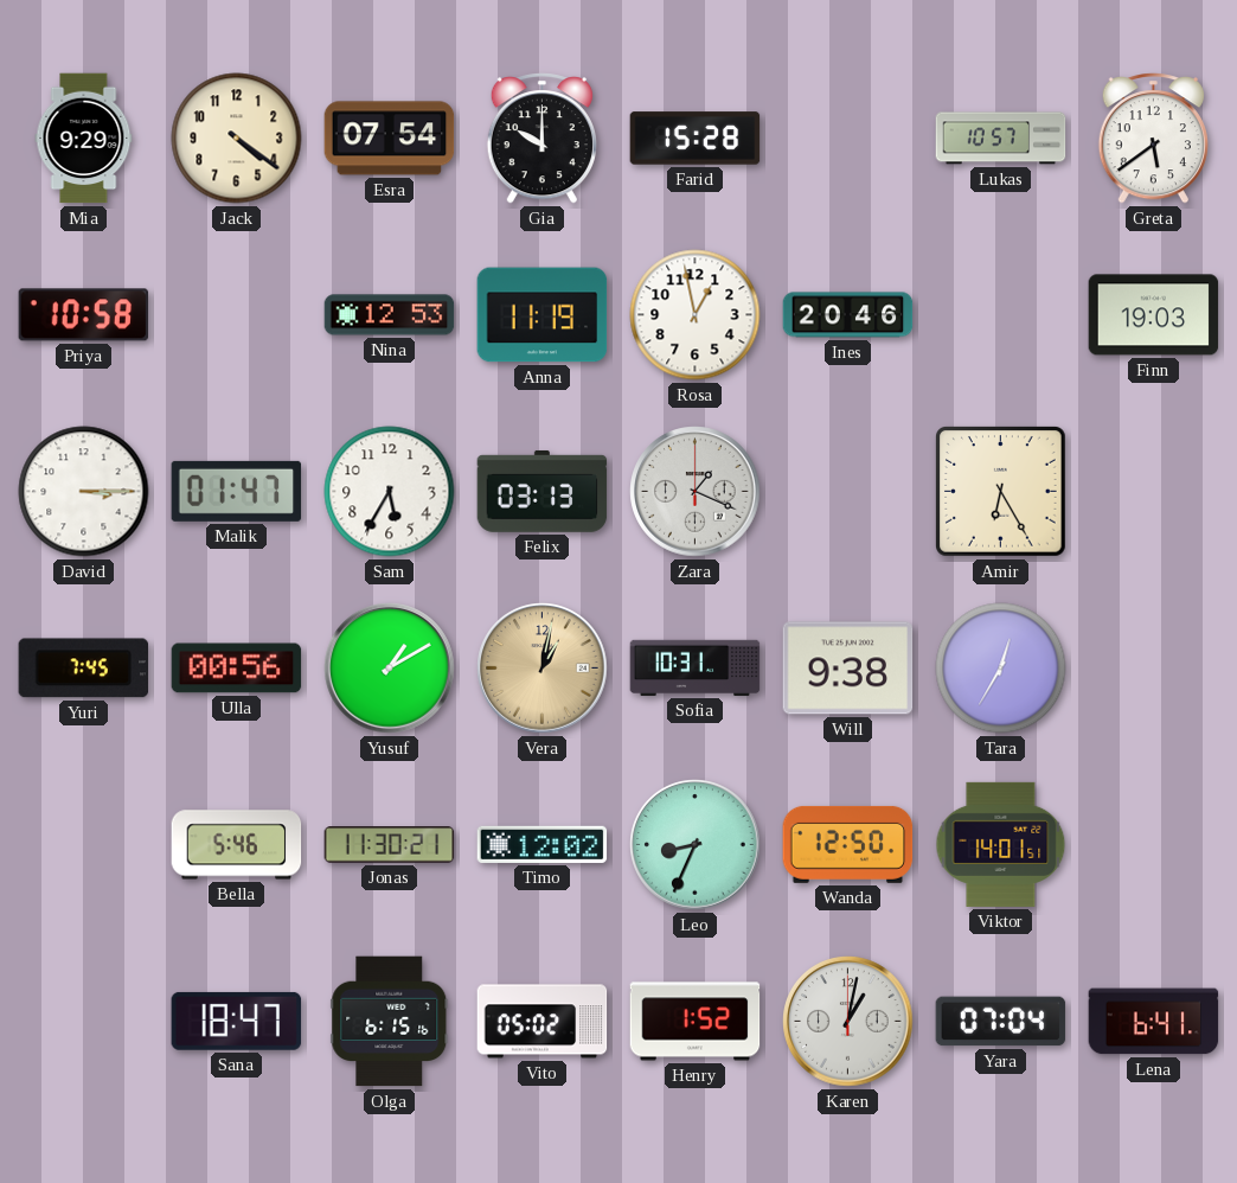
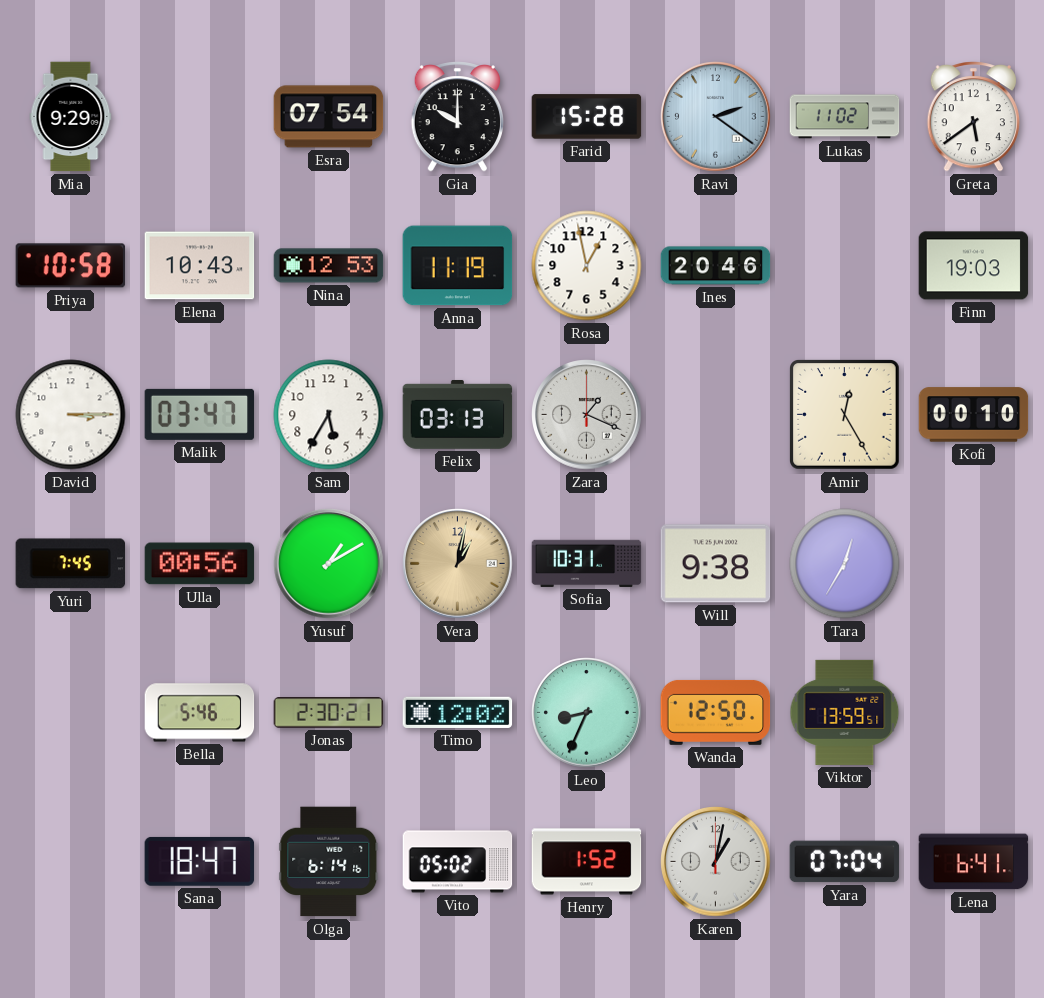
Jack: 4:21 -> none
Ravi: none -> 2:21
Lukas: 10:57 -> 11:02
Elena: none -> 10:43
Malik: 01:47 -> 03:47
Amir: 6:25 -> 12:25
Kofi: none -> 00:10
Jonas: 11:30 -> 2:30
Viktor: 14:01 -> 13:59
Olga: 6:15 -> 6:14
